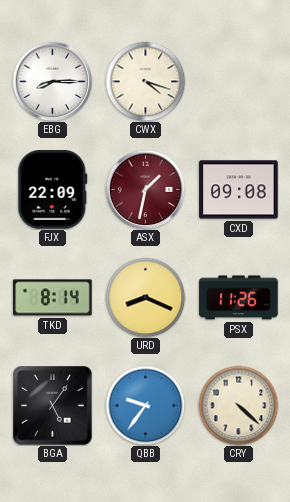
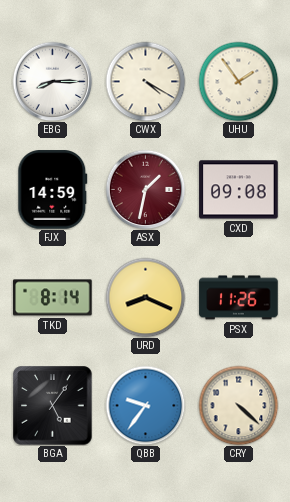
CWX: 4:18 -> 4:20
UHU: none -> 1:54
FJX: 22:09 -> 14:59
